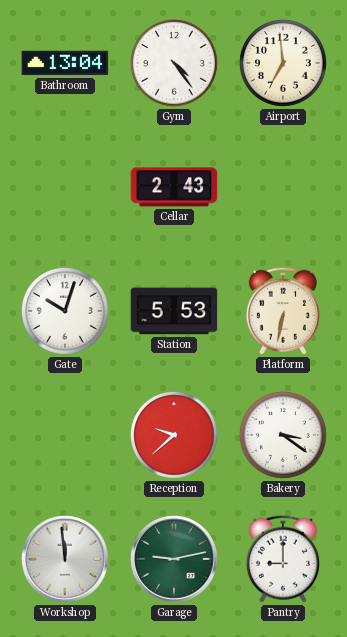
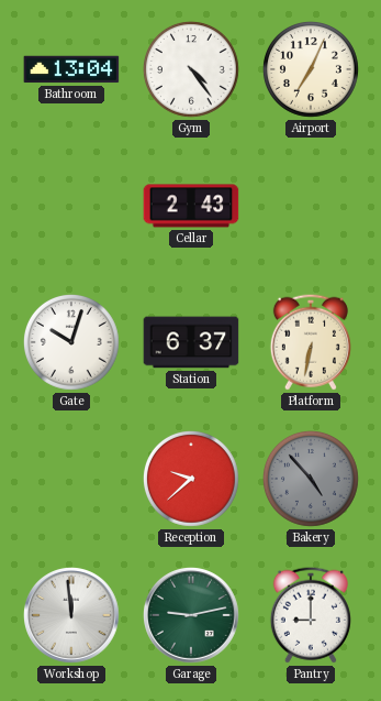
Airport: 6:59 -> 7:04
Station: 5:53 -> 6:37
Bakery: 3:21 -> 4:53
Bakery dial: white -> grey
